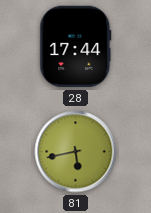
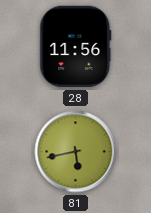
28: 17:44 -> 11:56
